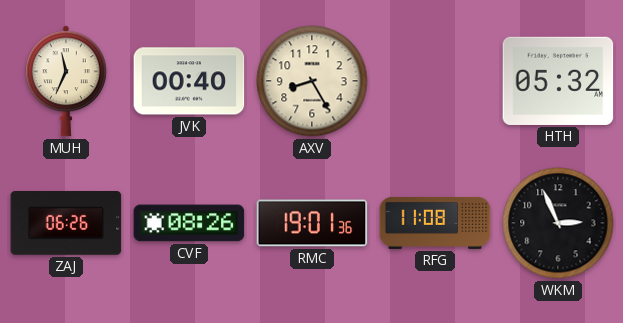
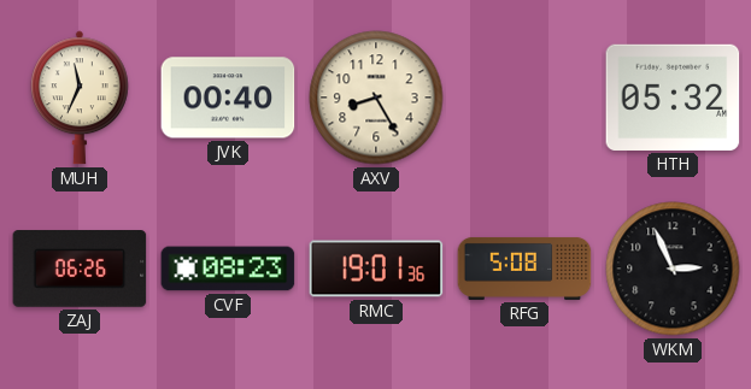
CVF: 08:26 -> 08:23
RFG: 11:08 -> 5:08
